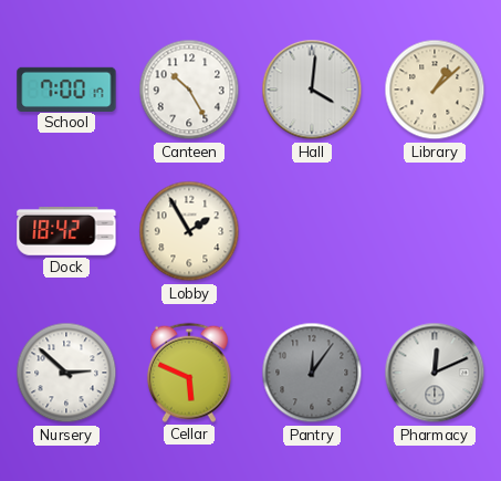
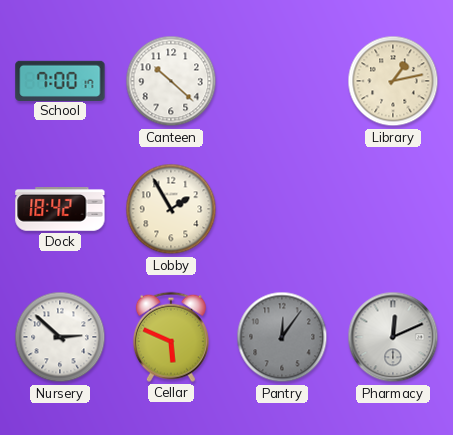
Canteen: 10:25 -> 10:22
Hall: 4:01 -> none
Library: 1:08 -> 1:13
